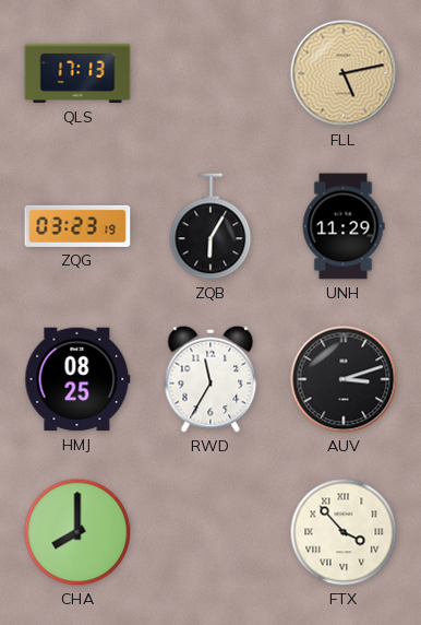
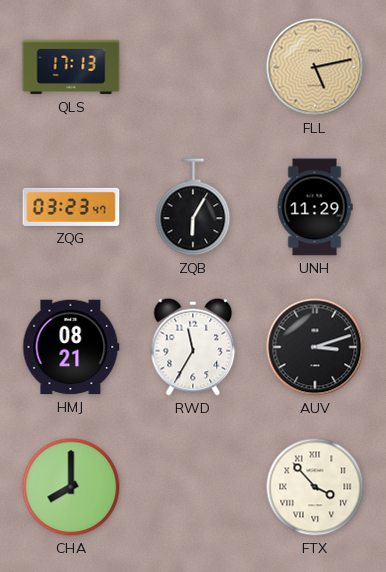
ZQG: 03:23:19 -> 03:23:47
HMJ: 08:25 -> 08:21
